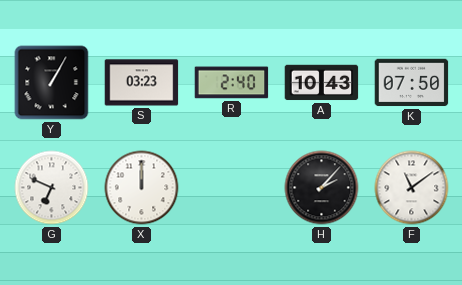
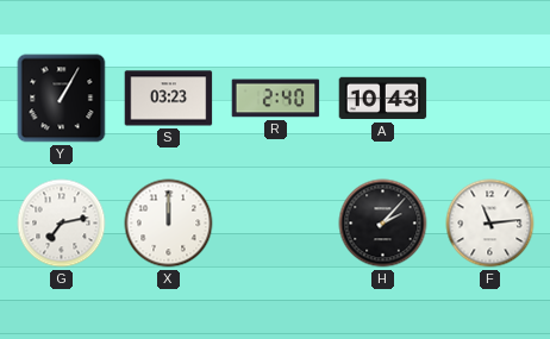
K: 07:50 -> none
G: 6:49 -> 7:13
F: 11:09 -> 11:14
